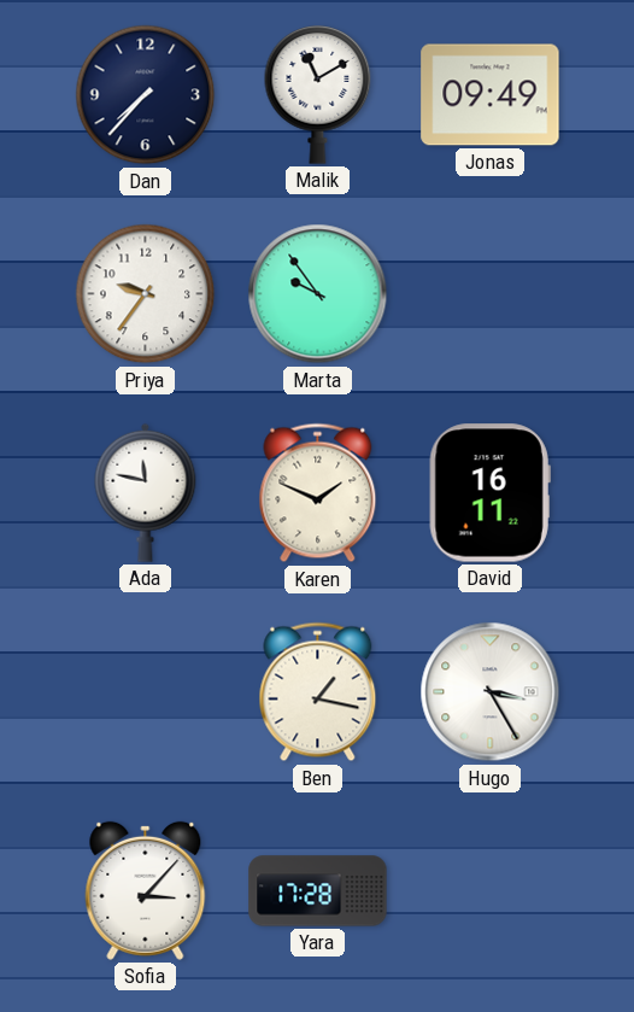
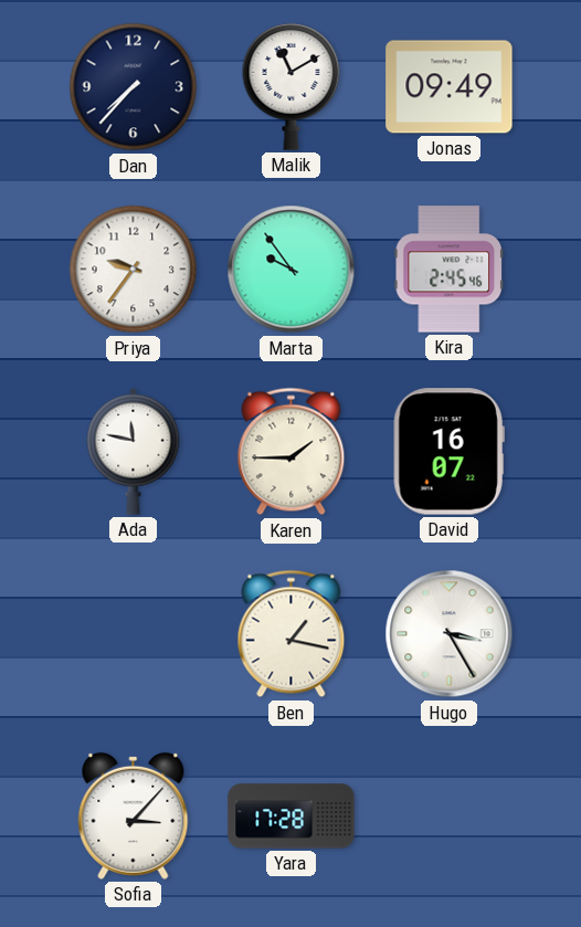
Kira: none -> 2:45
Karen: 1:49 -> 1:45
David: 16:11 -> 16:07
